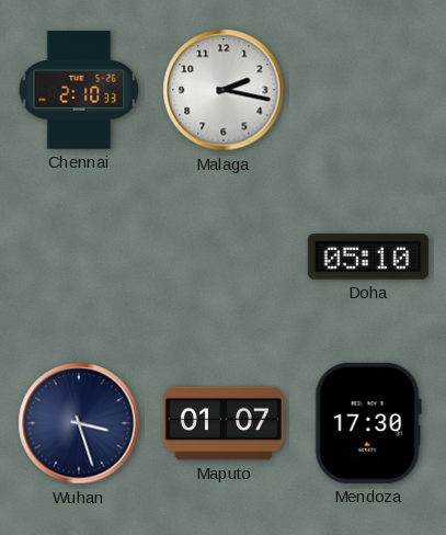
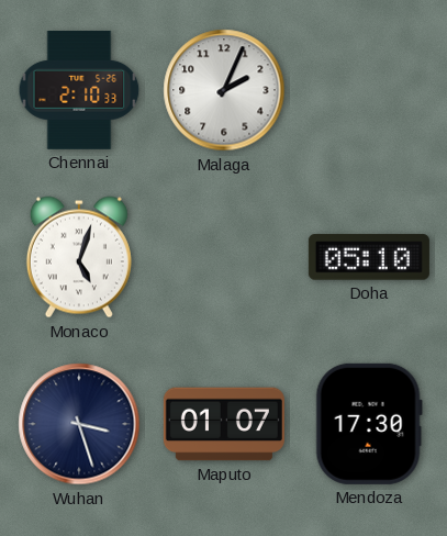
Malaga: 2:17 -> 2:04
Monaco: none -> 5:03
